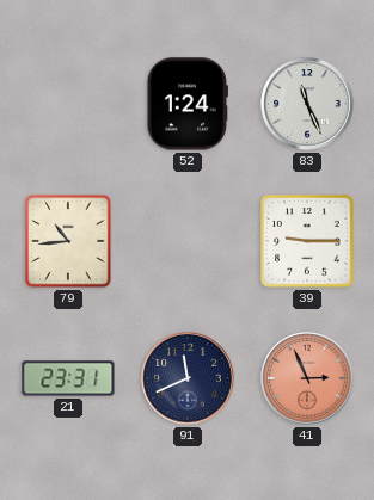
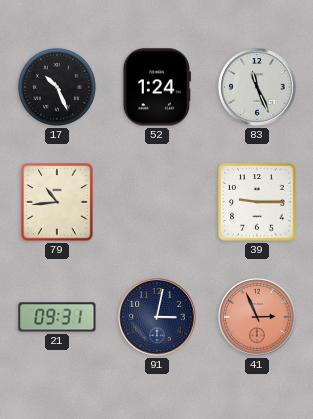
17: none -> 10:26
21: 23:31 -> 09:31
91: 11:41 -> 3:02
